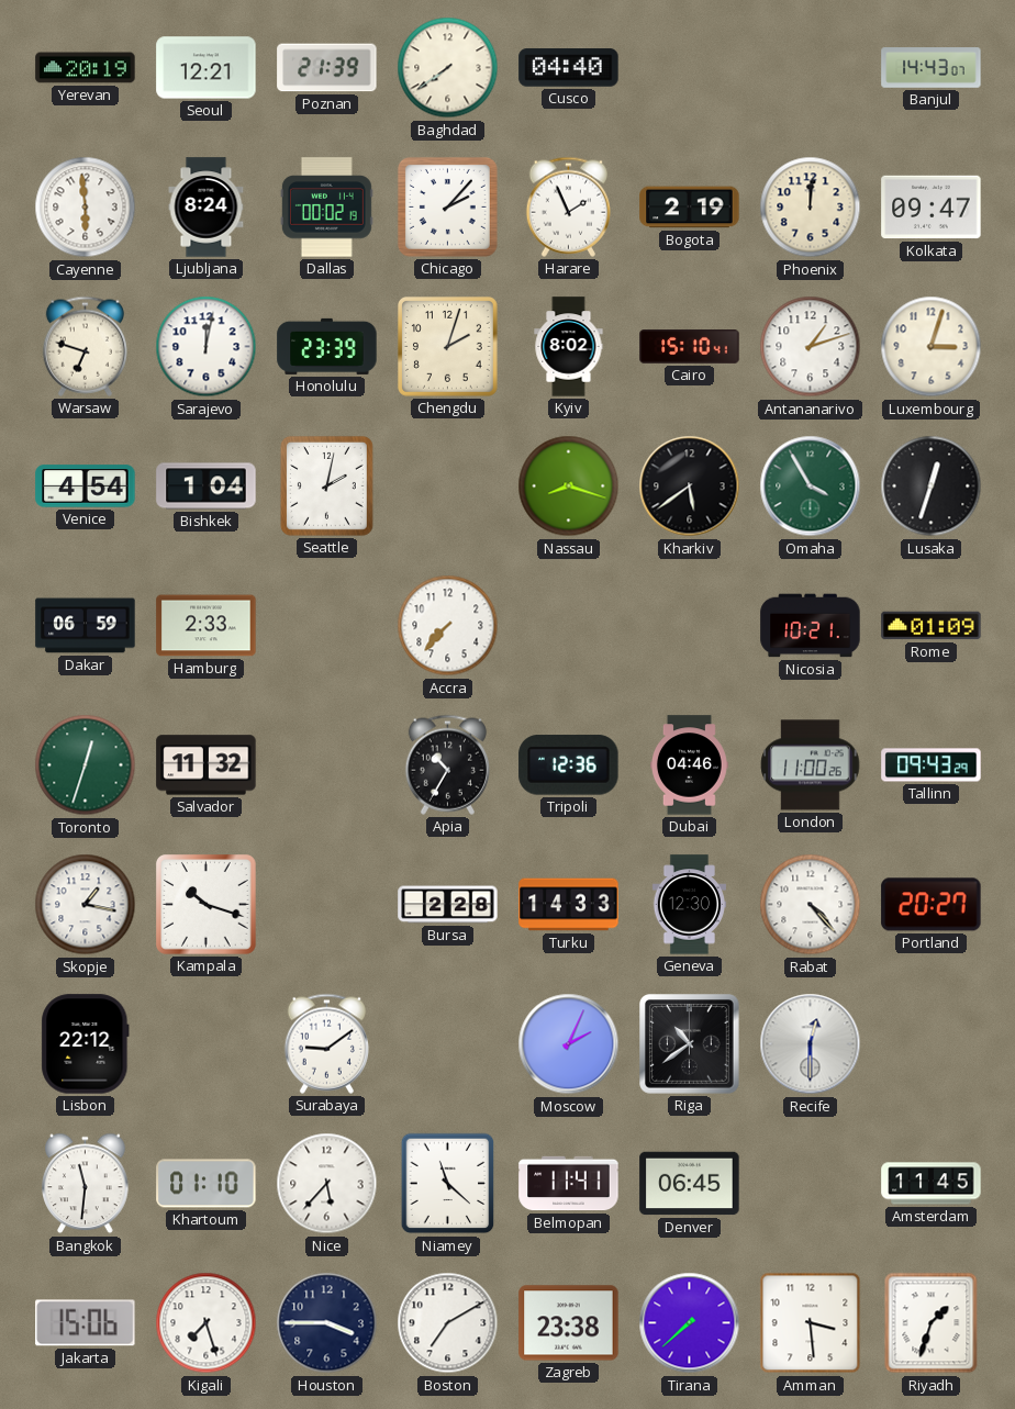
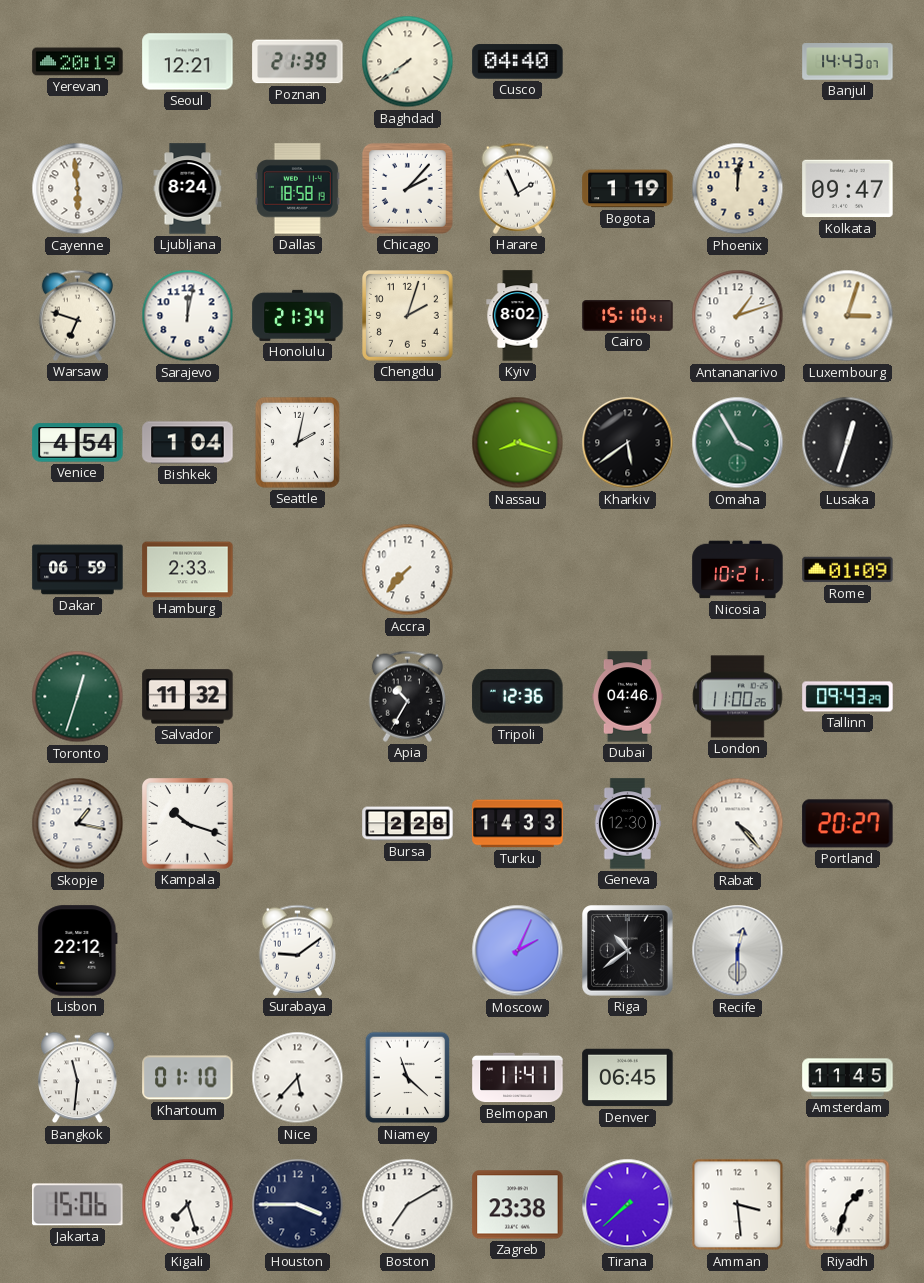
Dallas: 00:02 -> 18:58
Bogota: 2:19 -> 1:19
Honolulu: 23:39 -> 21:34
